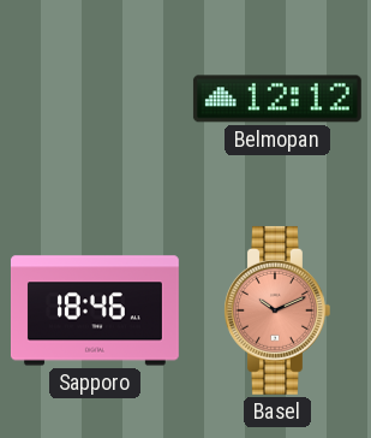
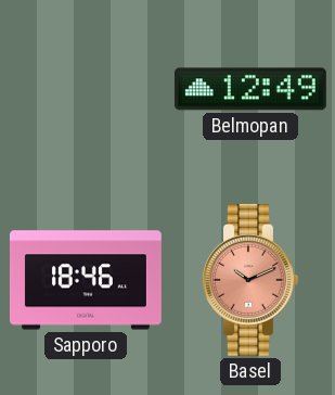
Belmopan: 12:12 -> 12:49
